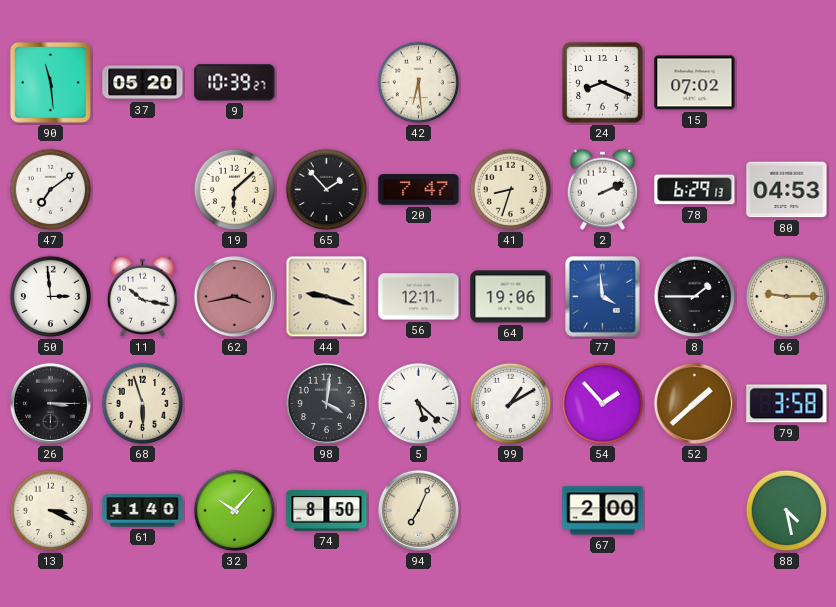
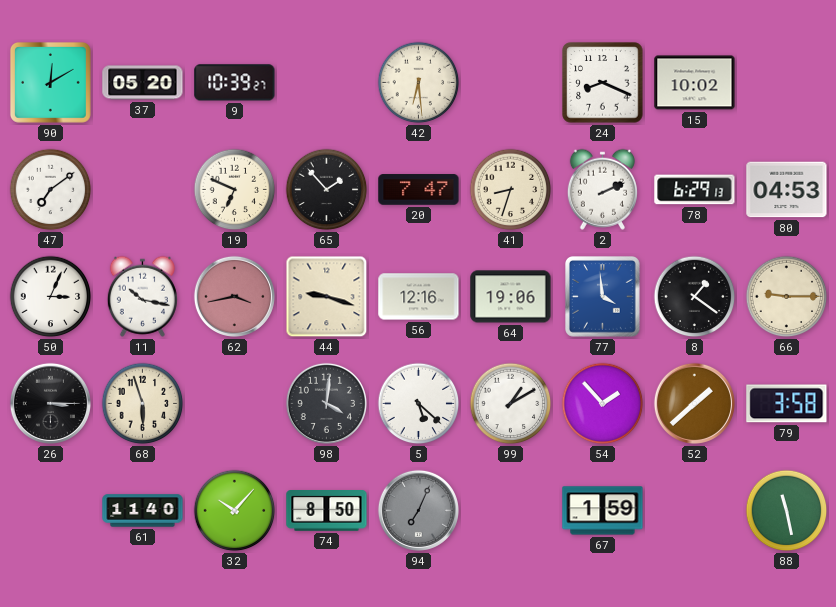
90: 11:29 -> 12:10
15: 07:02 -> 10:02
19: 6:08 -> 6:49
50: 2:59 -> 3:04
56: 12:11 -> 12:16
8: 1:45 -> 1:21
13: 3:19 -> none
94 dial: cream -> grey
67: 2:00 -> 1:59
88: 4:28 -> 11:28
